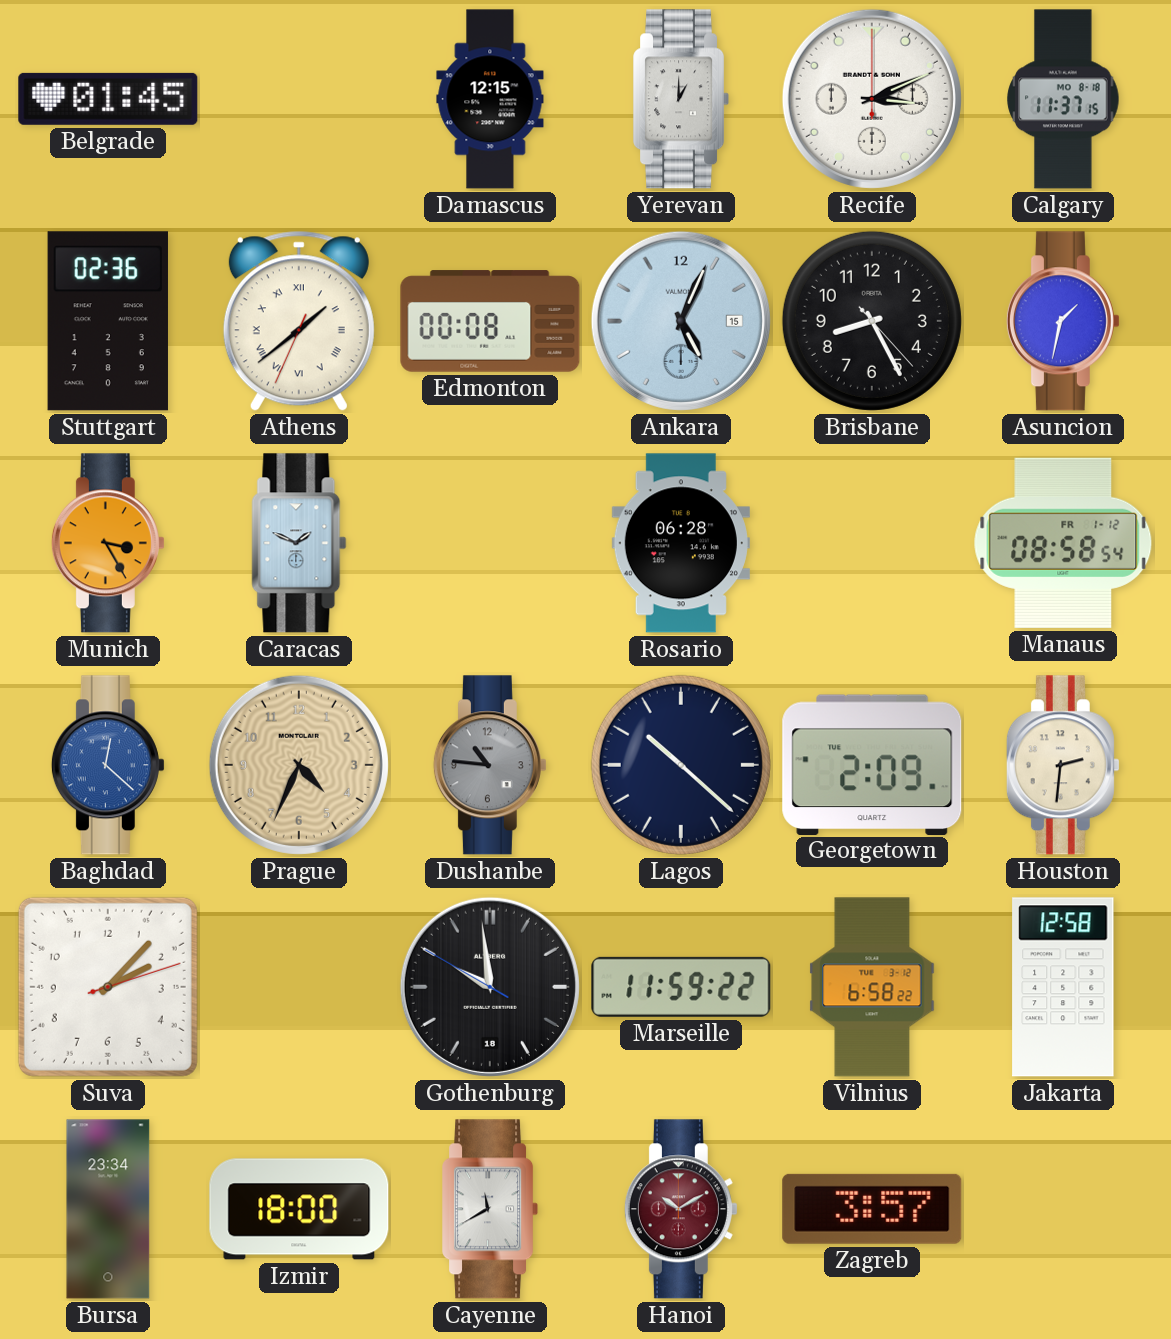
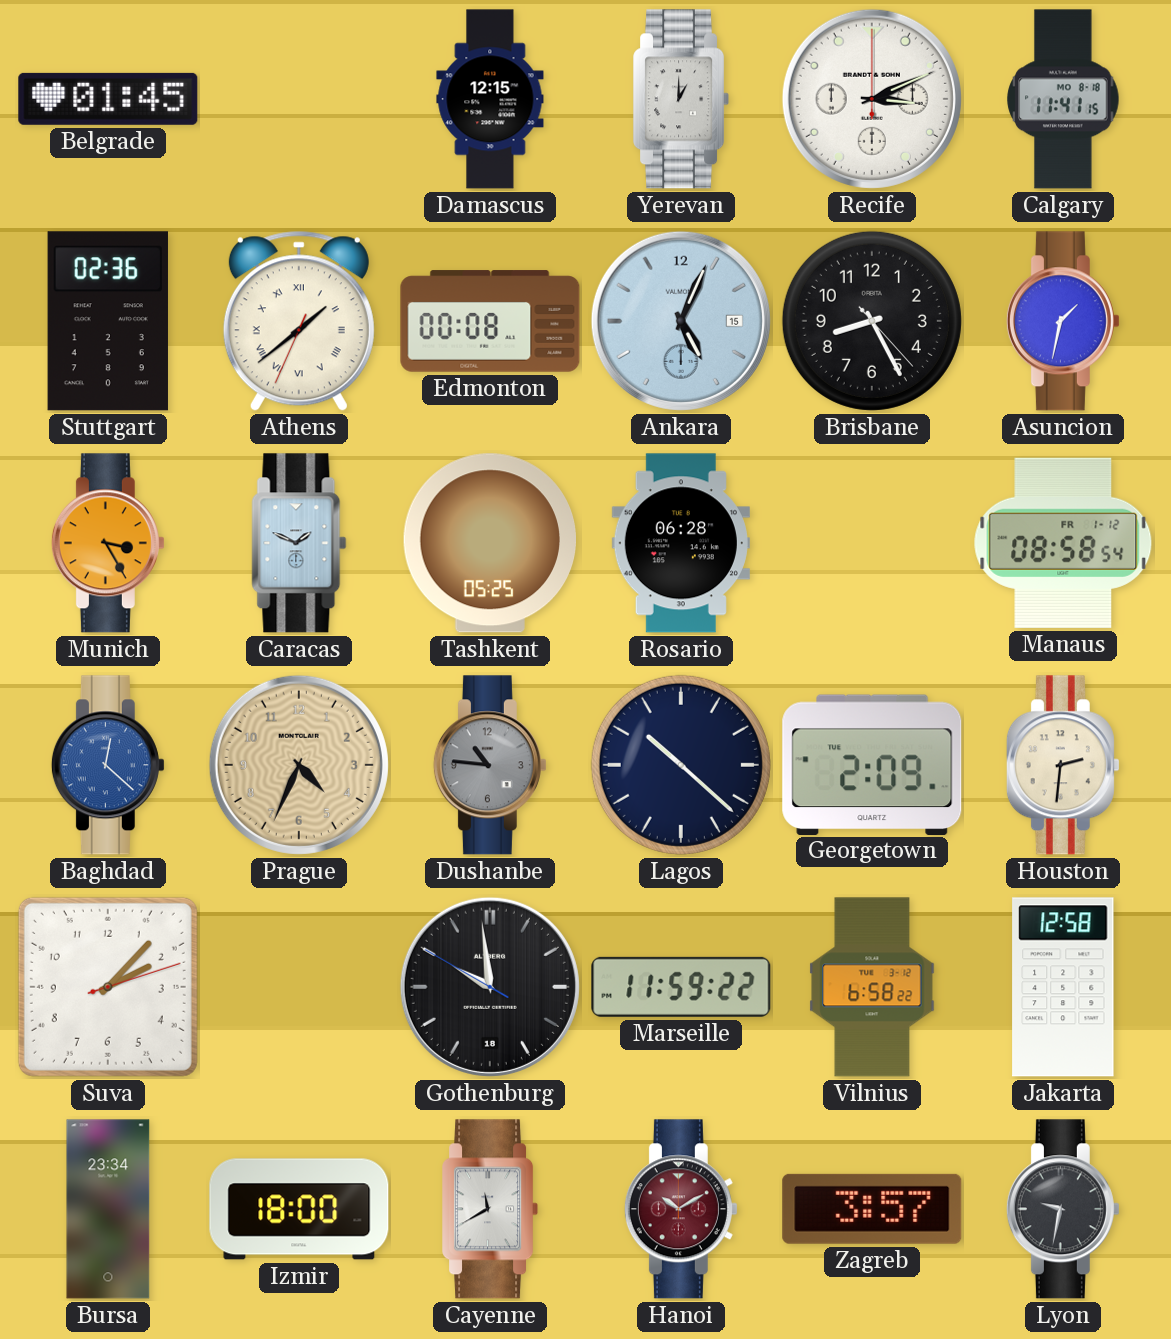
Calgary: 11:37 -> 11:41
Tashkent: none -> 05:25
Lyon: none -> 9:32
